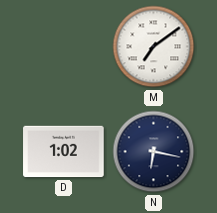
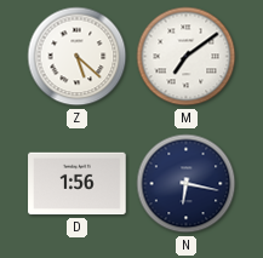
Z: none -> 5:22
D: 1:02 -> 1:56
